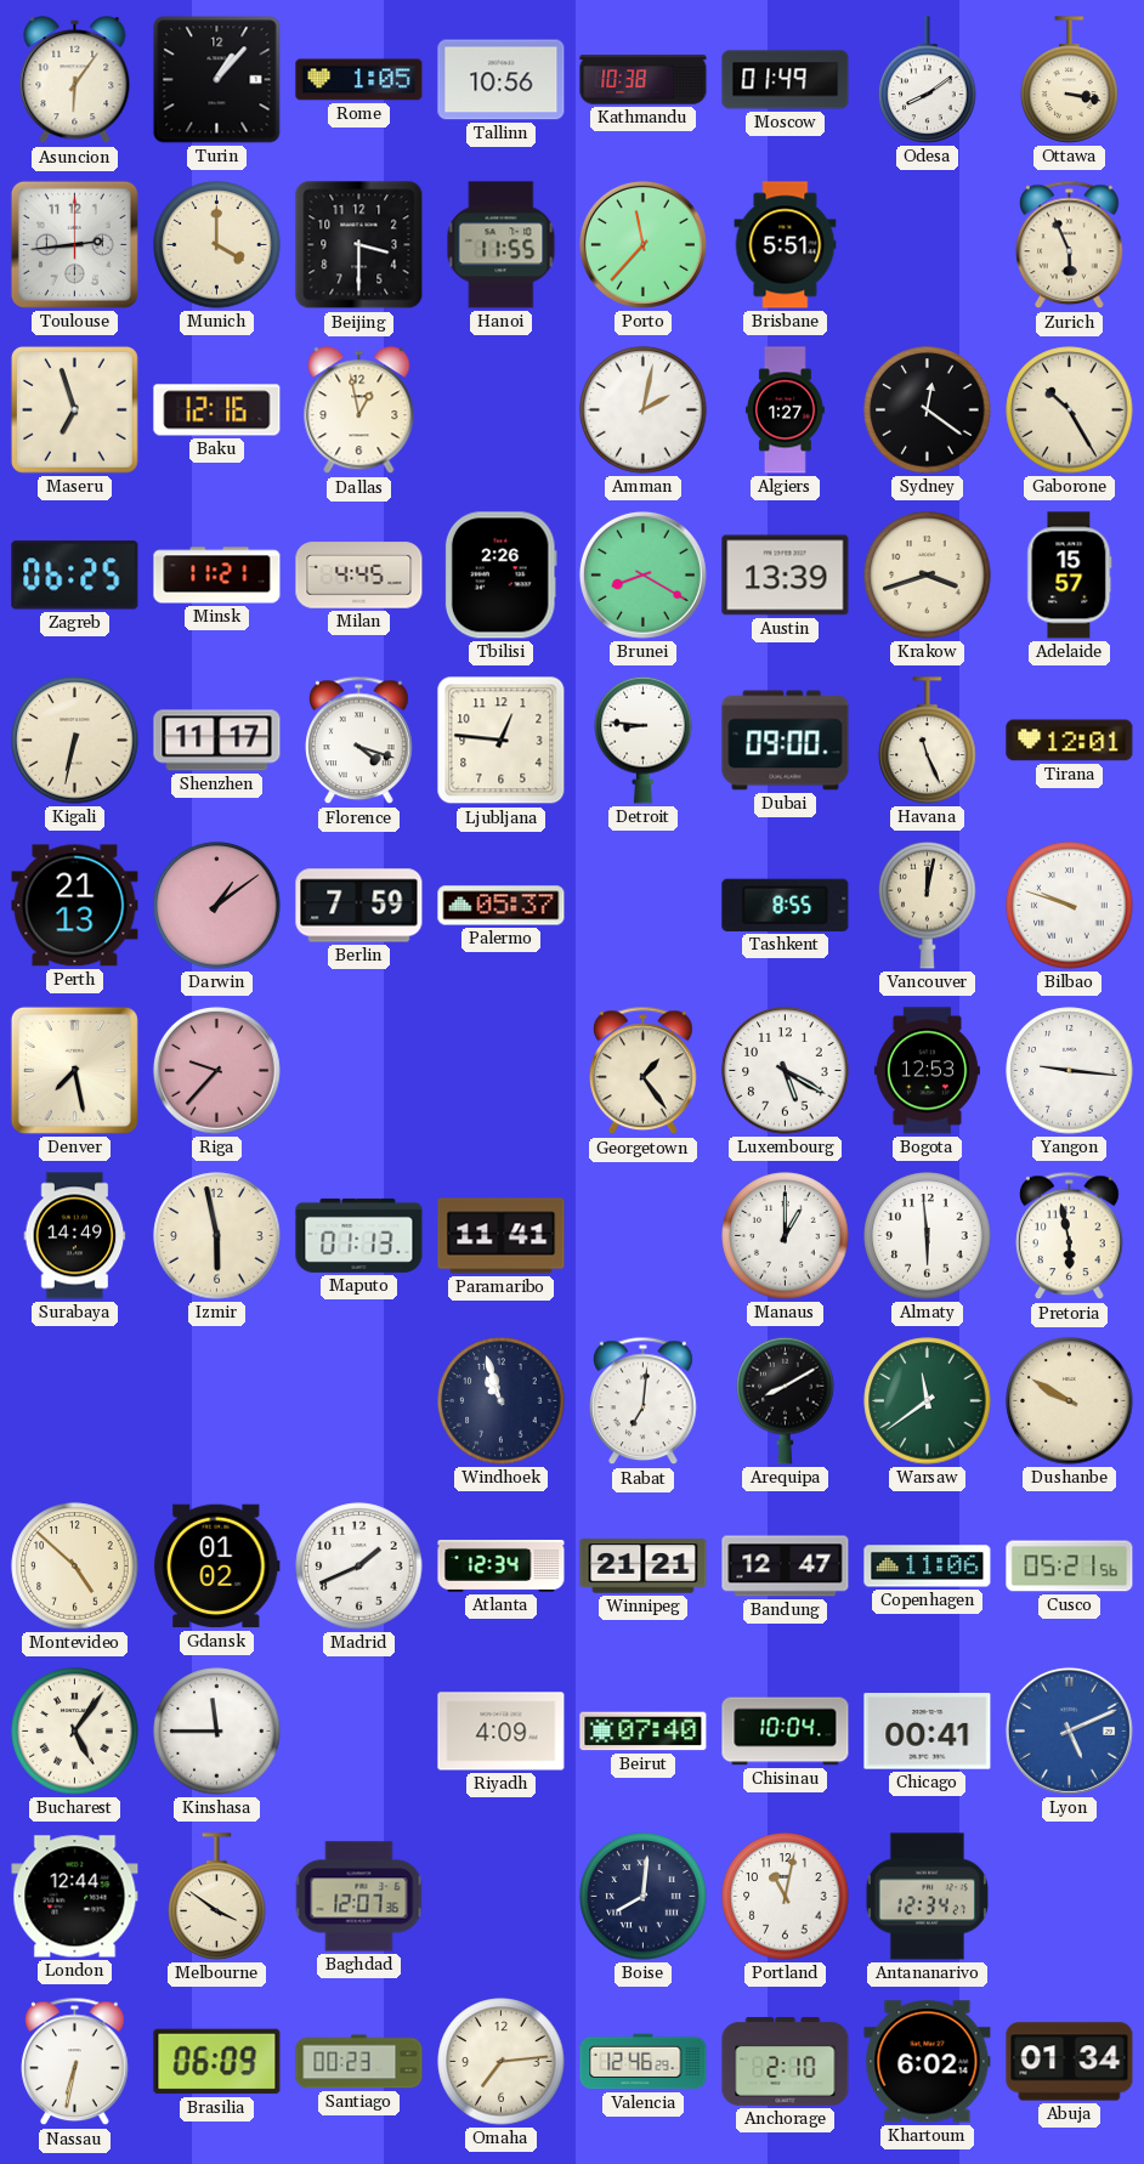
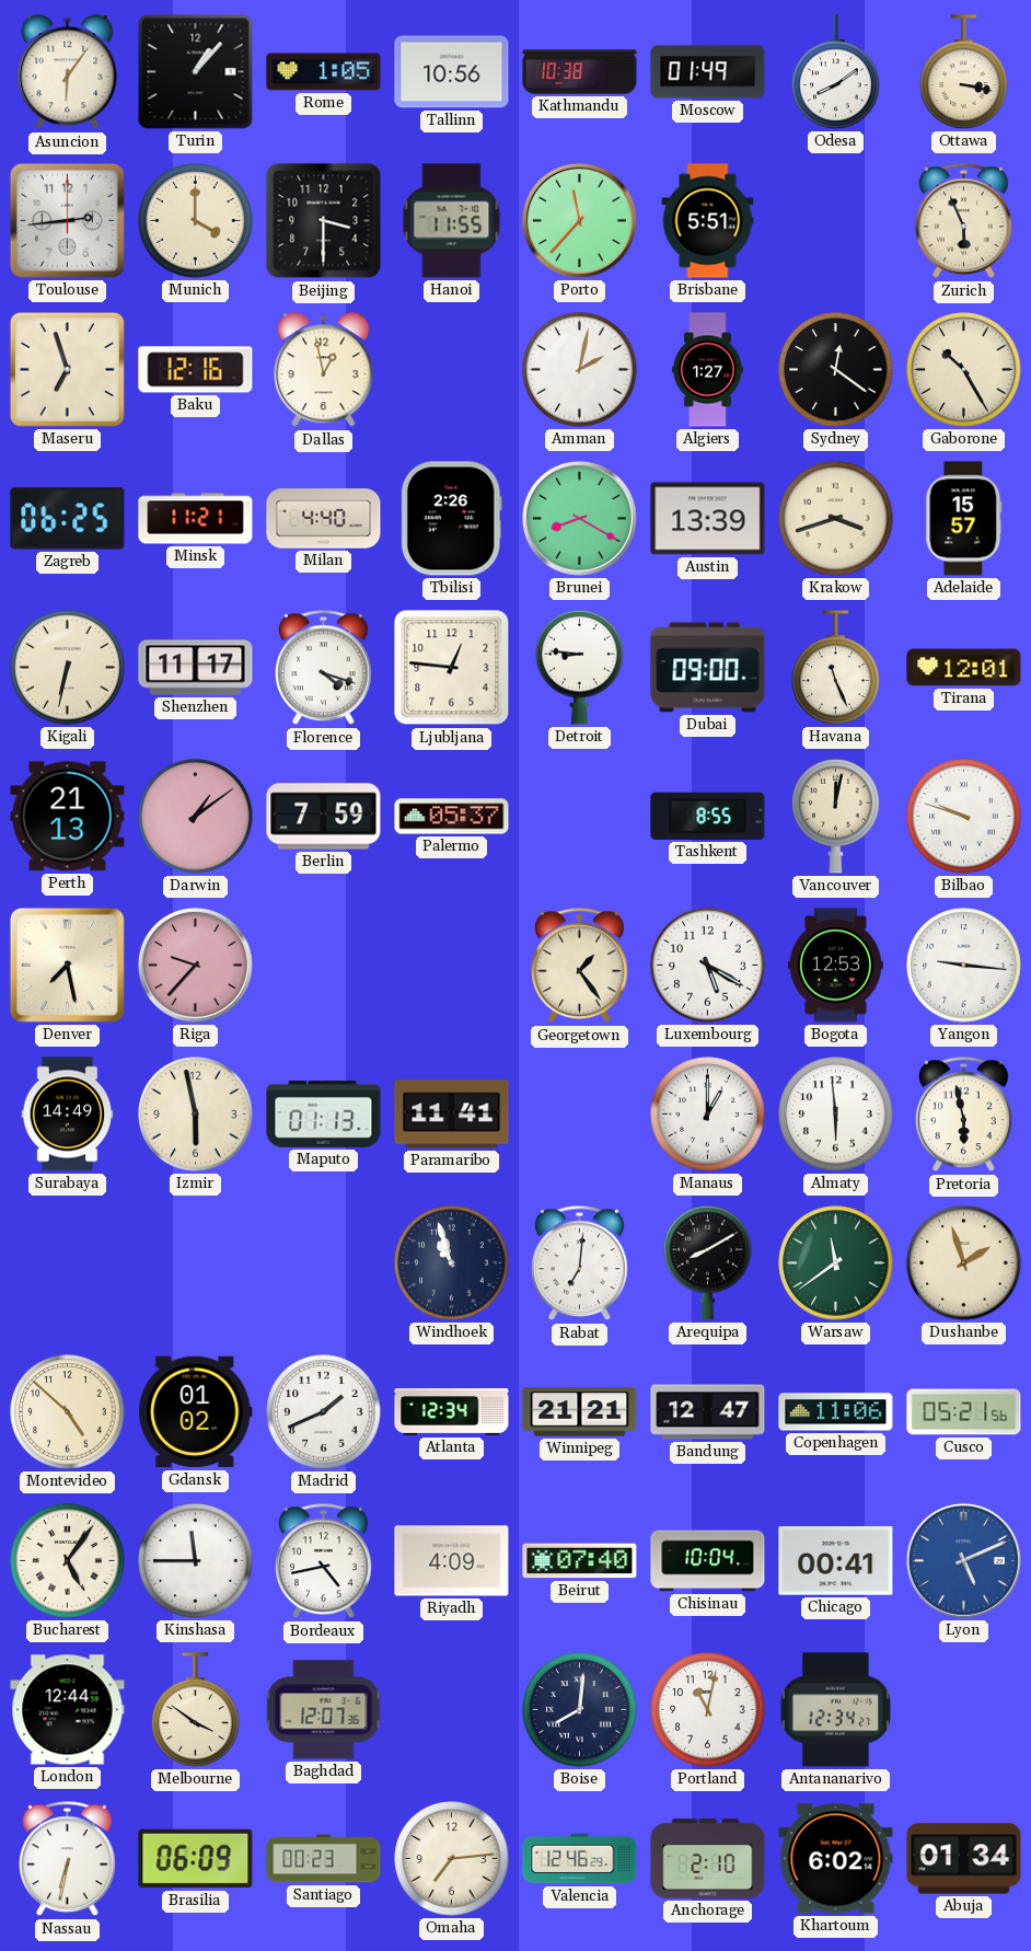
Milan: 4:45 -> 4:40
Dushanbe: 9:50 -> 1:57
Bordeaux: none -> 4:43
